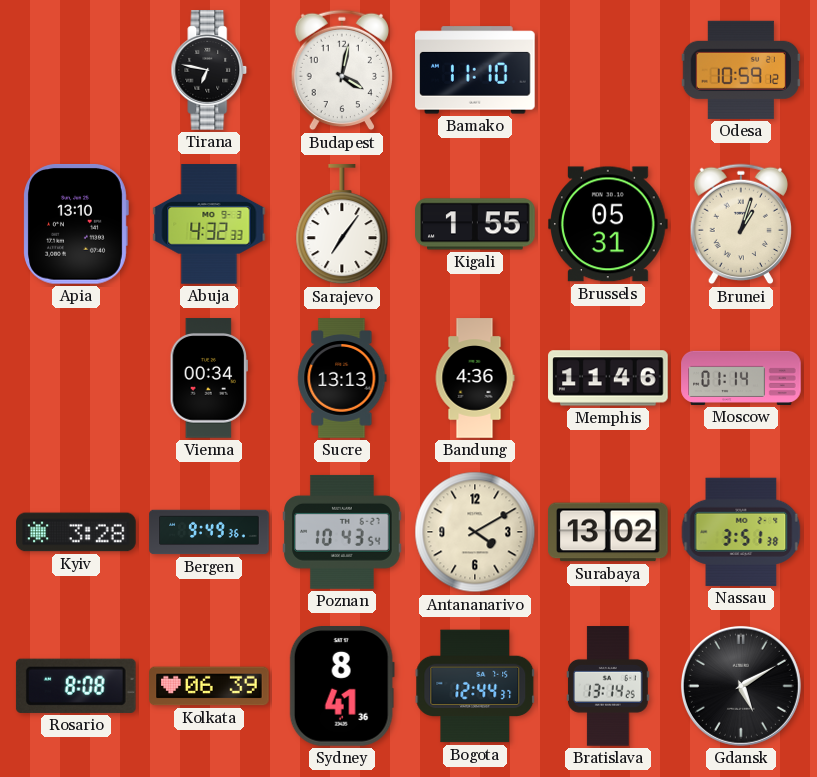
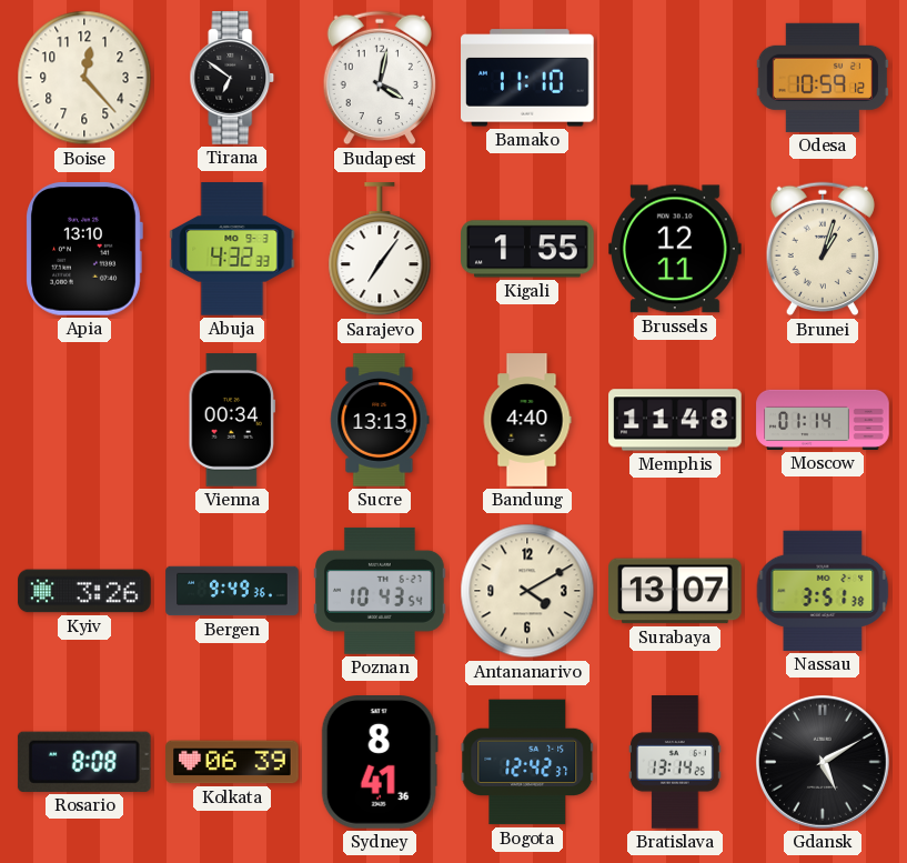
Boise: none -> 12:23
Tirana: 6:47 -> 6:51
Brussels: 05:31 -> 12:11
Bandung: 4:36 -> 4:40
Memphis: 11:46 -> 11:48
Kyiv: 3:28 -> 3:26
Surabaya: 13:02 -> 13:07
Bogota: 12:44 -> 12:42
